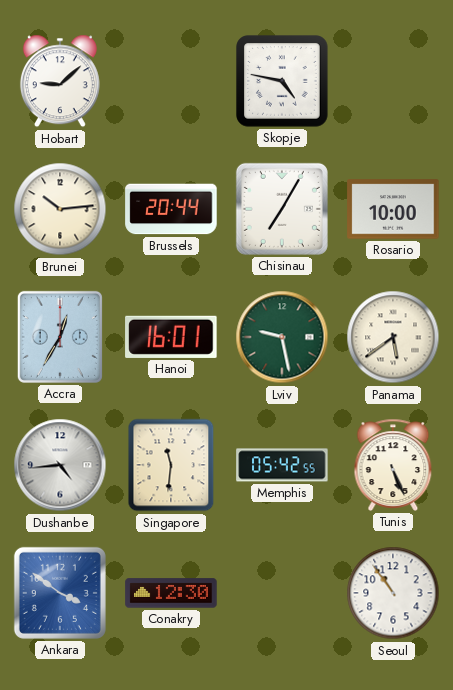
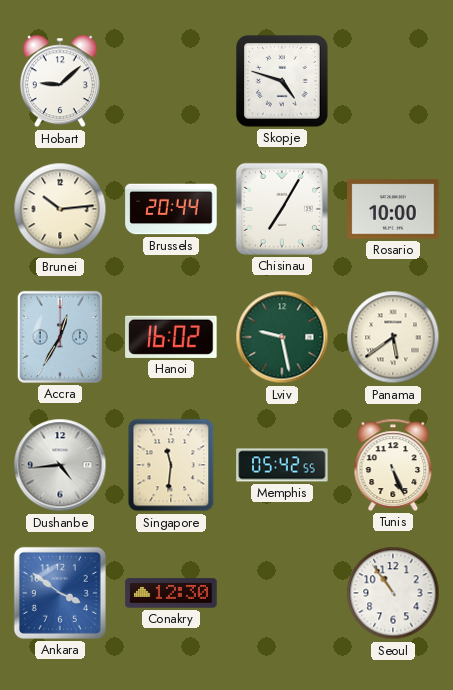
Skopje: 4:47 -> 4:48
Hanoi: 16:01 -> 16:02
